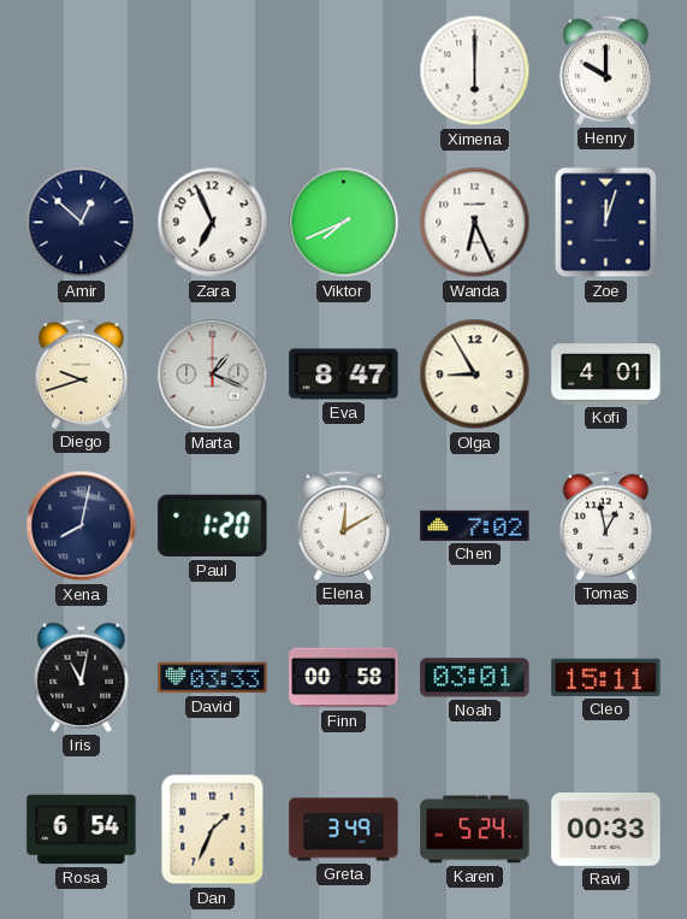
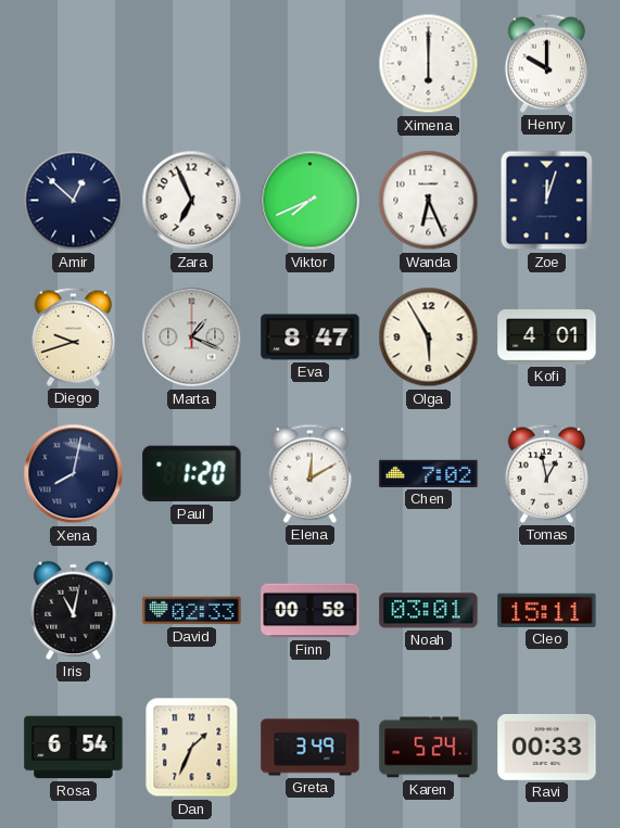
Olga: 8:55 -> 5:55
David: 03:33 -> 02:33
